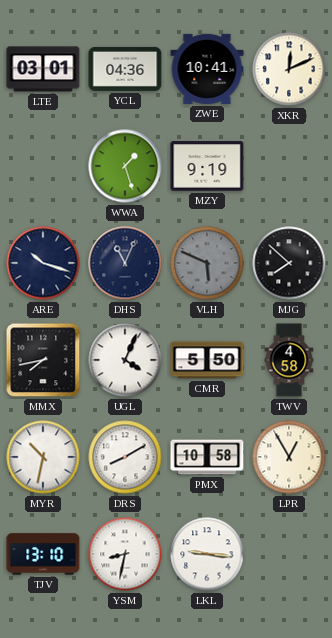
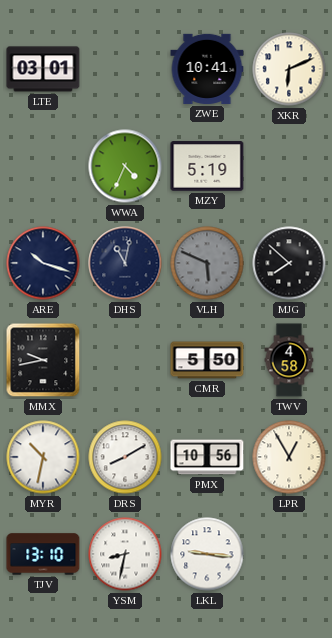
YCL: 04:36 -> none
XKR: 12:11 -> 6:11
WWA: 1:27 -> 4:34
MZY: 9:19 -> 5:19
DHS: 11:04 -> 11:02
MMX: 7:43 -> 9:43
UGL: 4:04 -> none
PMX: 10:58 -> 10:56
